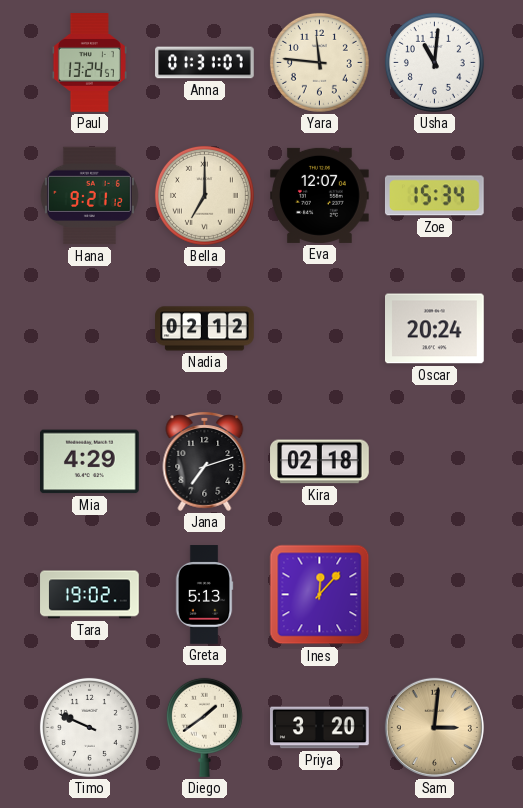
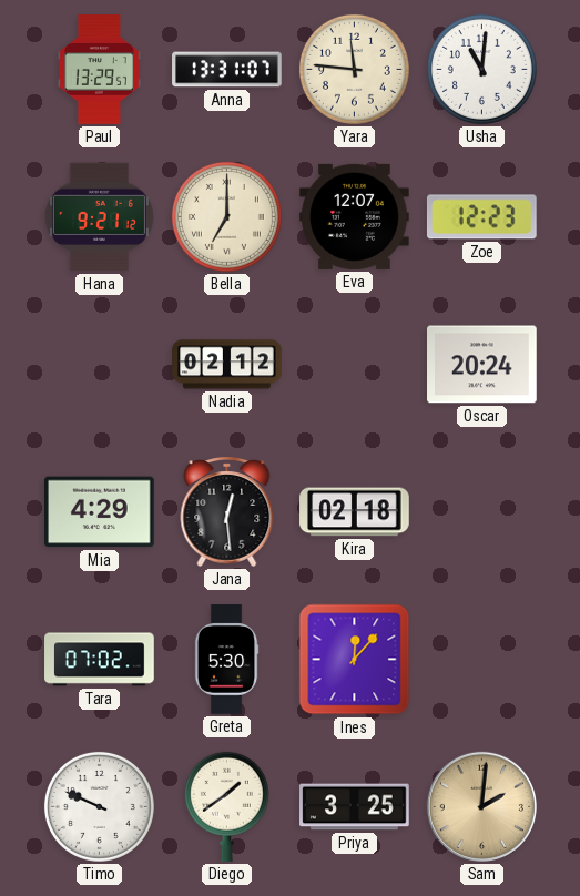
Paul: 13:24 -> 13:29
Anna: 01:31 -> 13:31
Zoe: 15:34 -> 12:23
Jana: 7:12 -> 12:29
Tara: 19:02 -> 07:02
Greta: 5:13 -> 5:30
Priya: 3:20 -> 3:25
Sam: 3:01 -> 2:01
